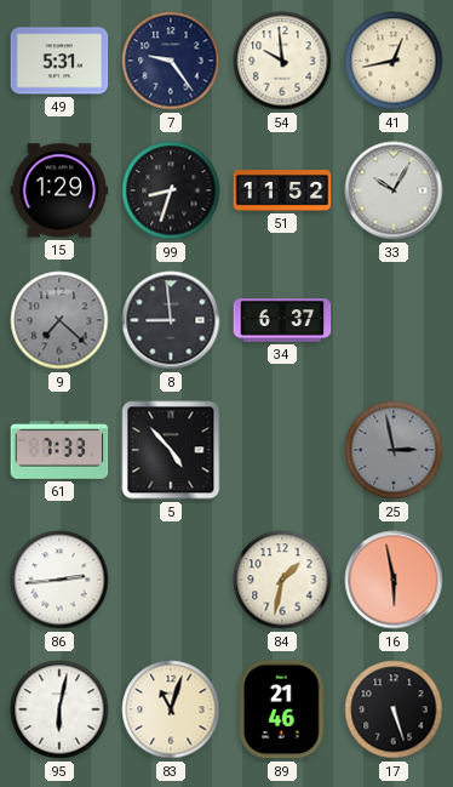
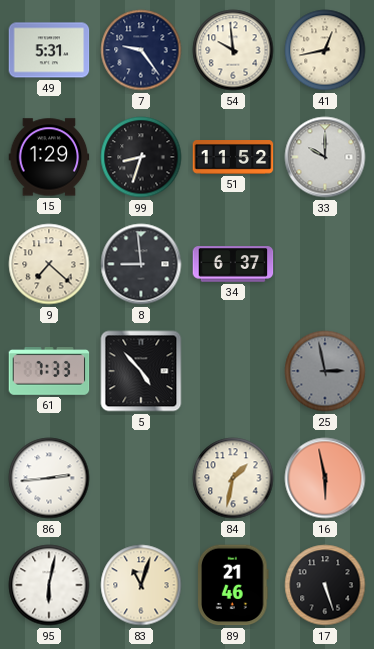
33: 10:05 -> 10:00
9 dial: grey -> cream
